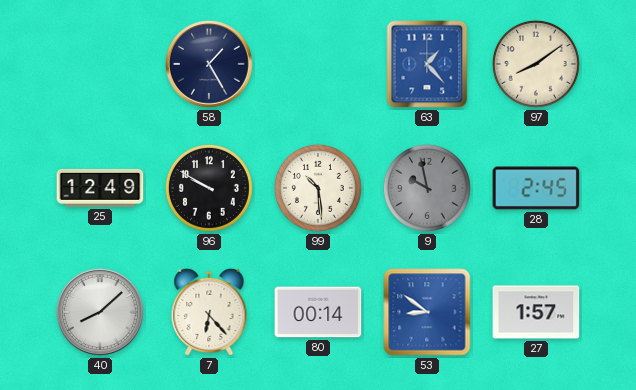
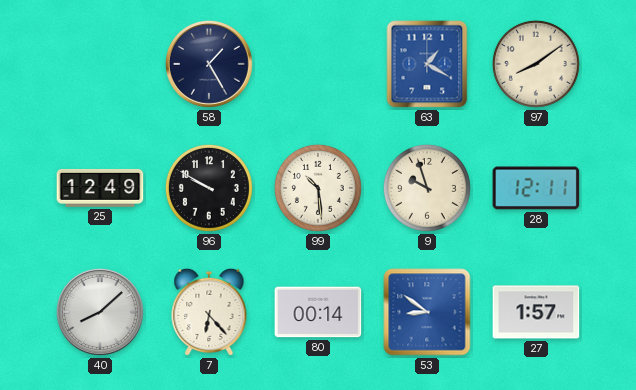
63: 1:23 -> 1:20
9: 9:58 -> 9:57
9 dial: grey -> cream
28: 2:45 -> 12:11
